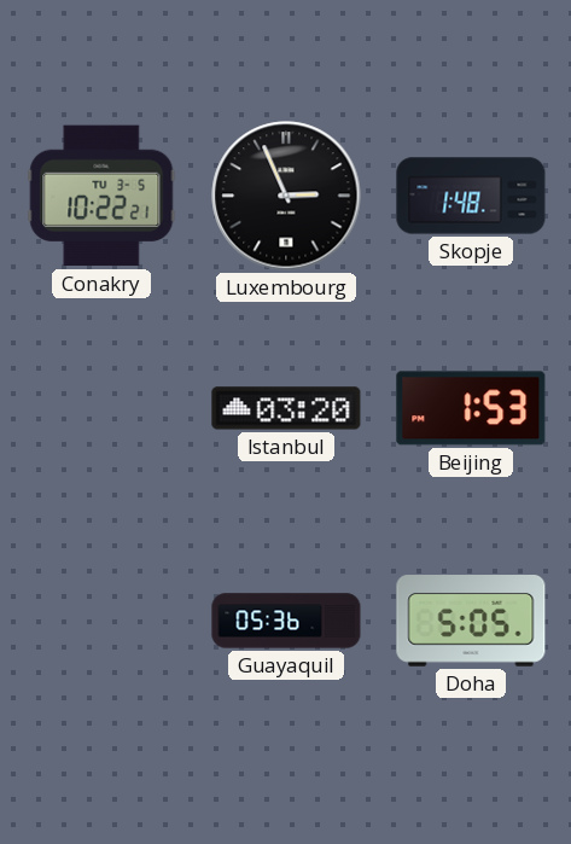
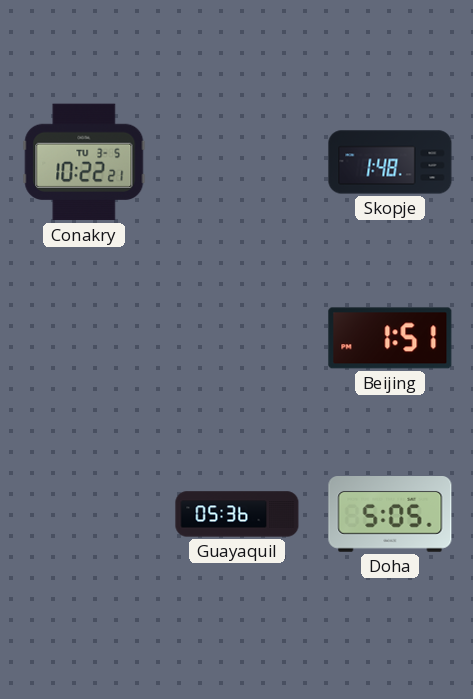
Luxembourg: 2:56 -> none
Istanbul: 03:20 -> none
Beijing: 1:53 -> 1:51
